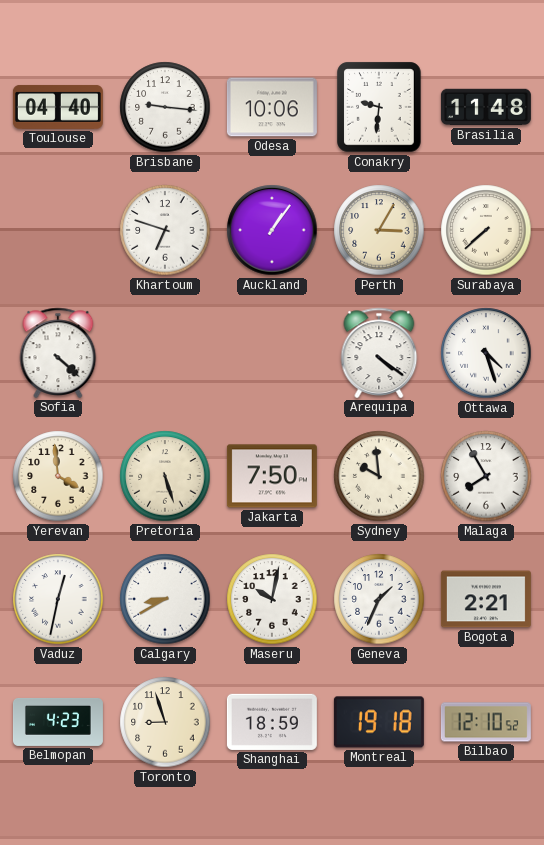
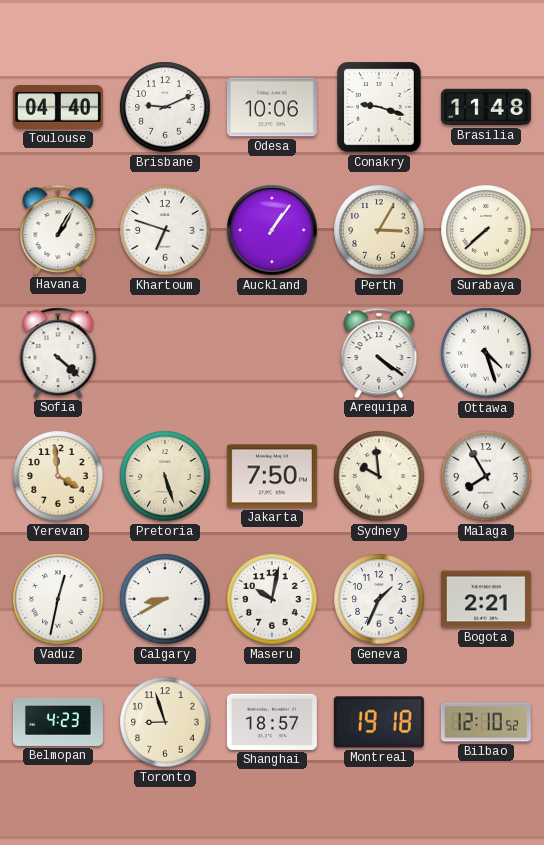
Brisbane: 9:16 -> 9:11
Conakry: 9:31 -> 9:18
Havana: none -> 1:05
Shanghai: 18:59 -> 18:57
